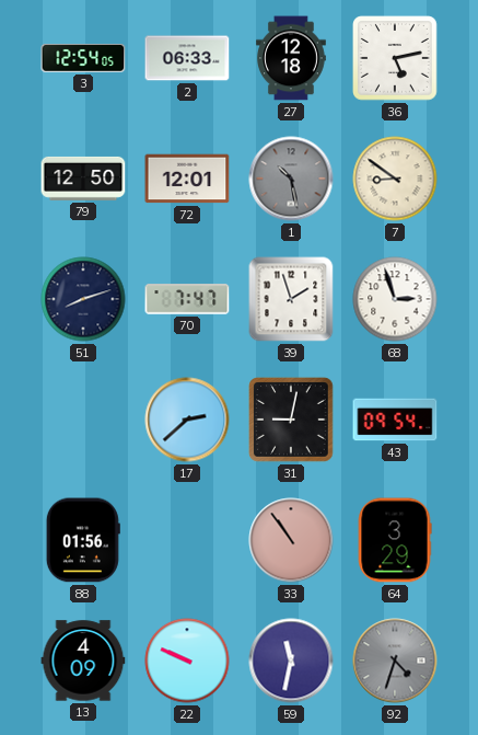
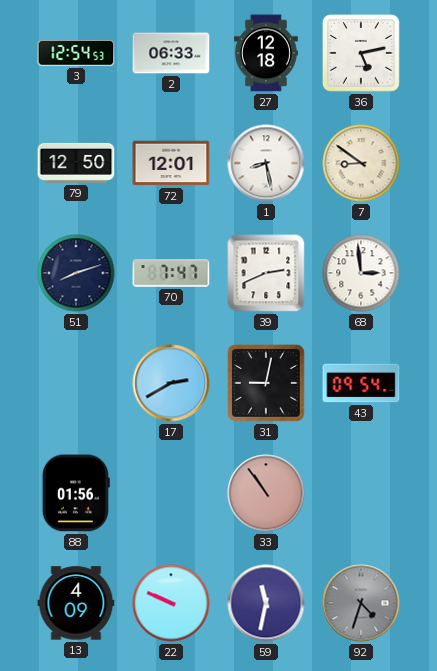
3: 12:54:05 -> 12:54:53
1: 10:28 -> 8:28
1 dial: grey -> white
39: 1:57 -> 2:41
68: 2:57 -> 2:59
17: 2:38 -> 2:40
64: 3:29 -> none
